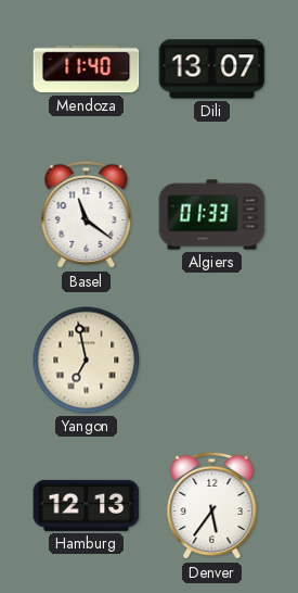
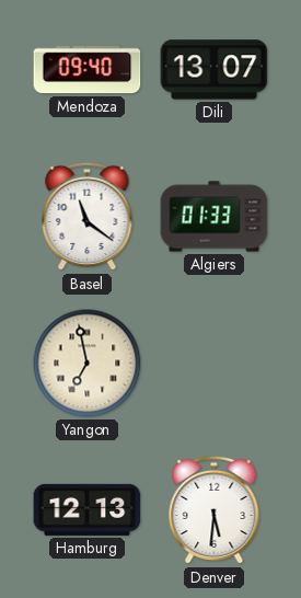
Mendoza: 11:40 -> 09:40
Denver: 5:36 -> 5:31
